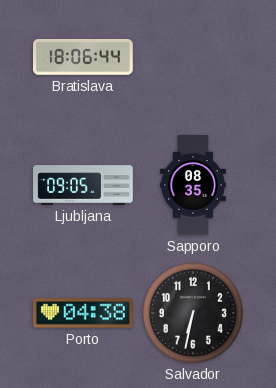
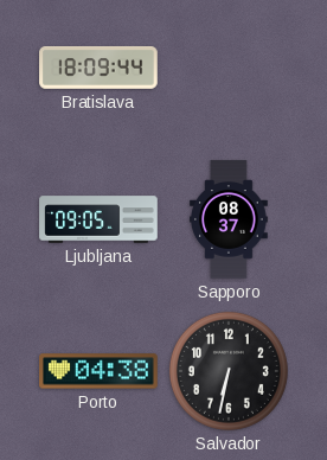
Bratislava: 18:06 -> 18:09
Sapporo: 08:35 -> 08:37
